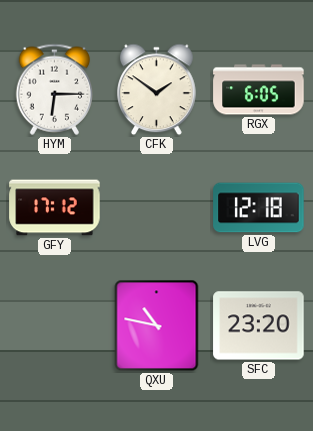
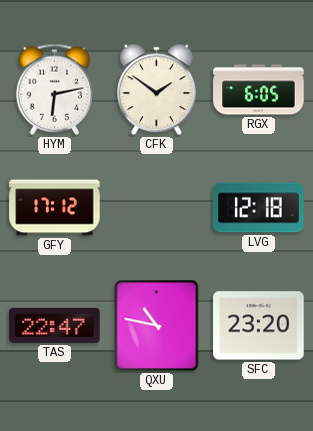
HYM: 6:15 -> 6:13
TAS: none -> 22:47
